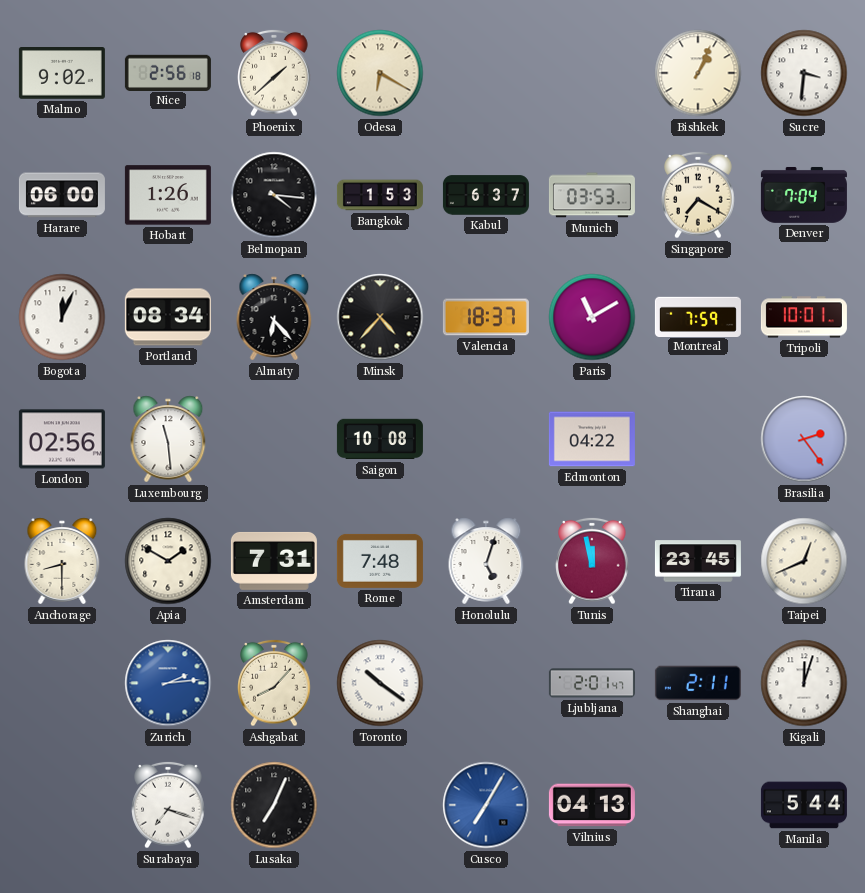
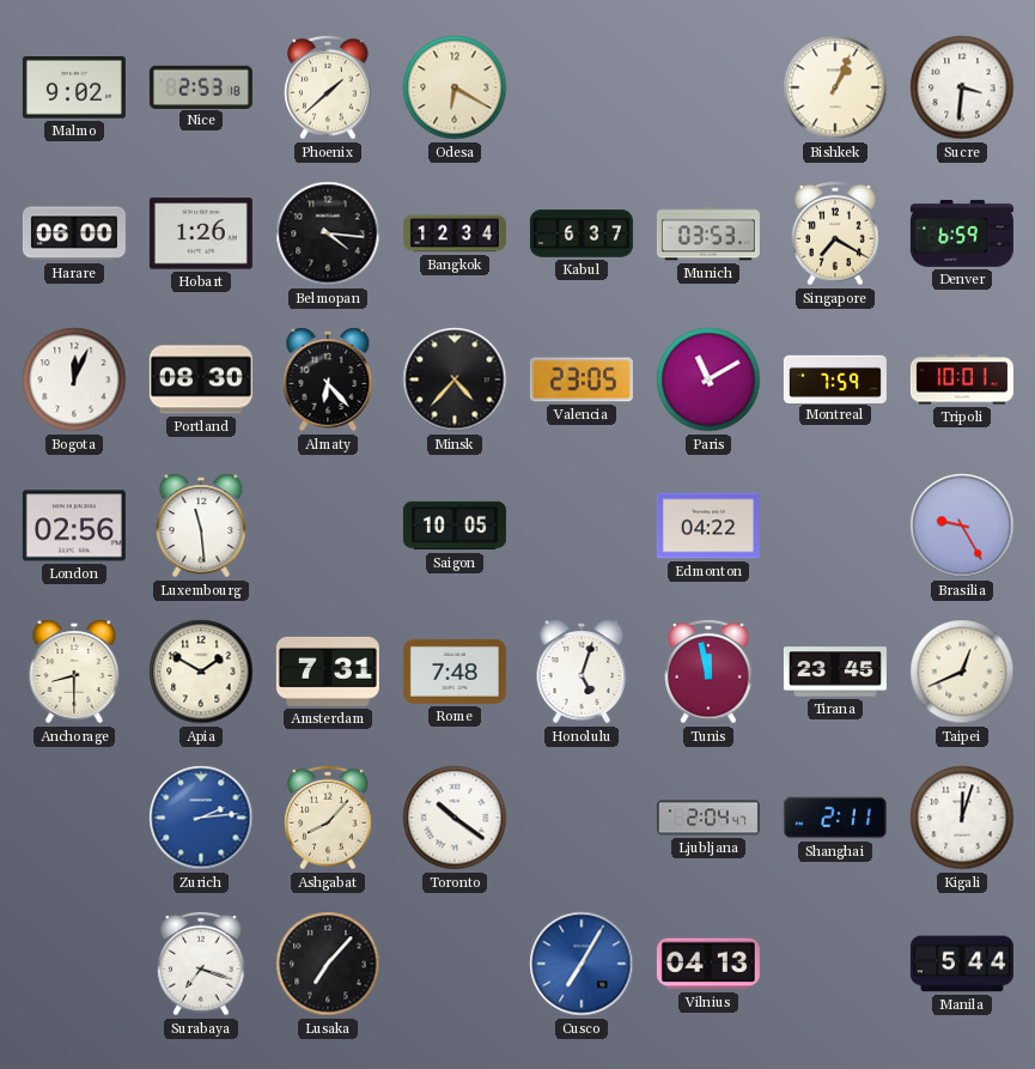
Nice: 2:56 -> 2:53
Bangkok: 1:53 -> 12:34
Denver: 7:04 -> 6:59
Portland: 08:34 -> 08:30
Valencia: 18:37 -> 23:05
Saigon: 10:08 -> 10:05
Brasilia: 2:24 -> 9:25
Ljubljana: 2:01 -> 2:04
Lusaka: 7:04 -> 7:07
